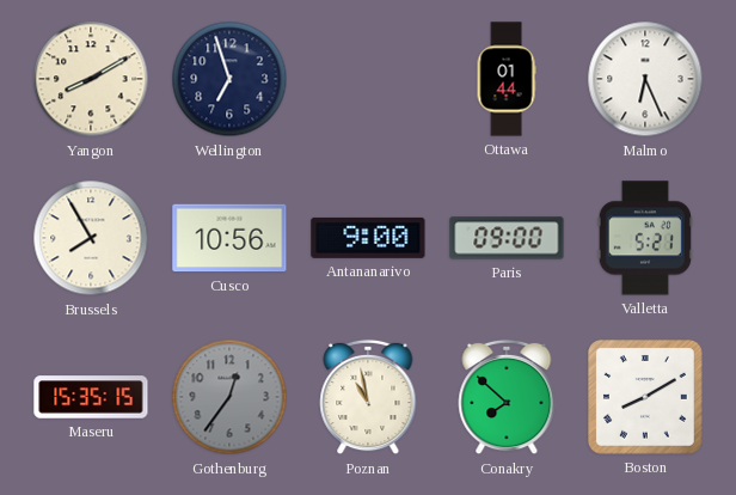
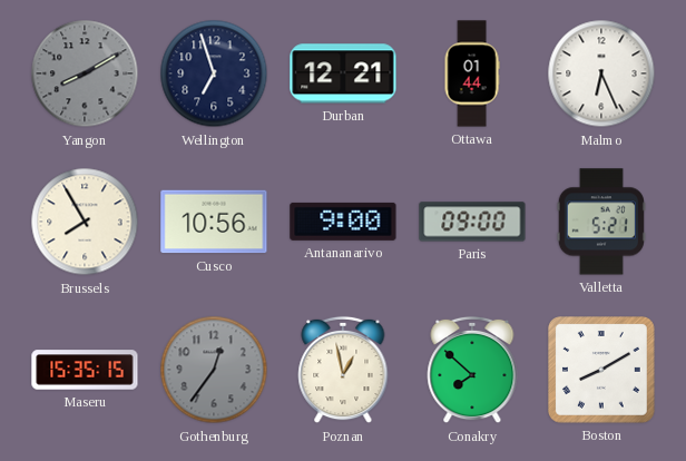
Yangon dial: cream -> grey
Durban: none -> 12:21
Poznan: 10:58 -> 12:58
